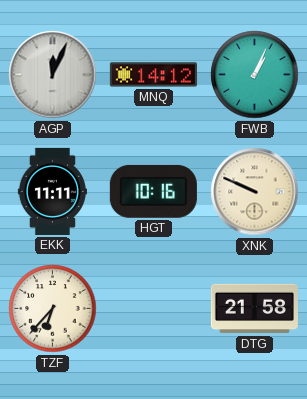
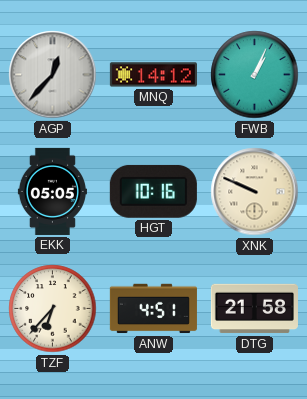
AGP: 12:04 -> 12:37
EKK: 11:11 -> 05:05
ANW: none -> 4:51
